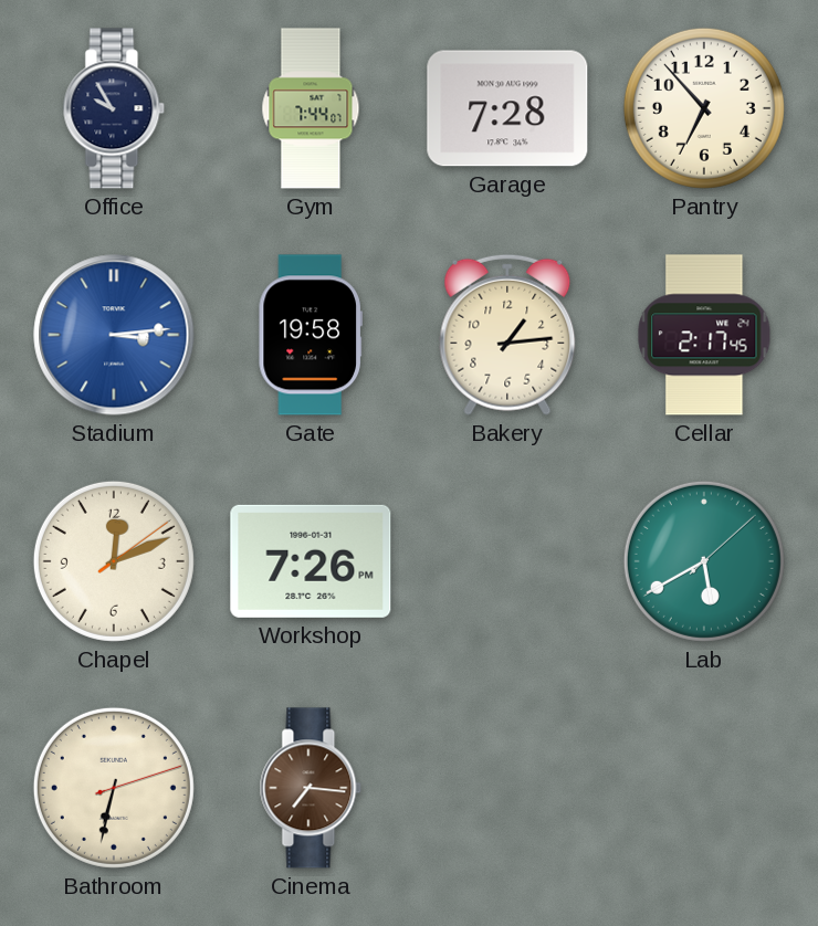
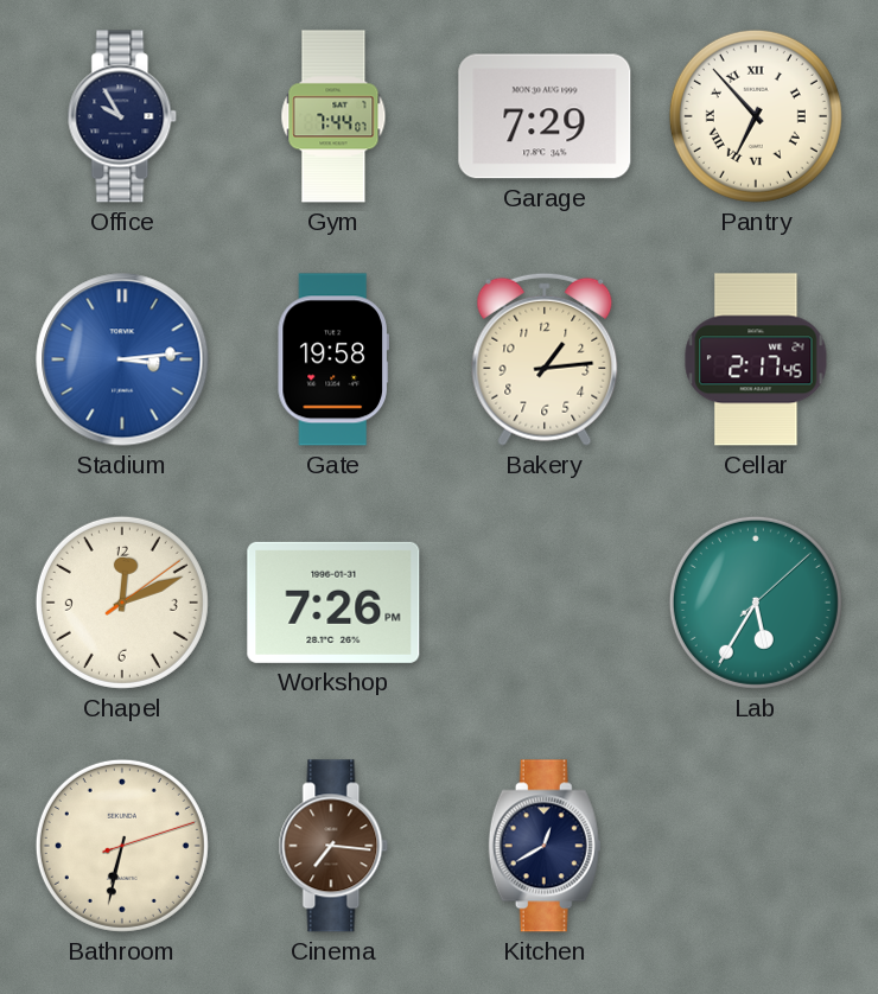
Garage: 7:28 -> 7:29
Pantry numerals: Arabic -> Roman
Lab: 5:40 -> 5:35
Kitchen: none -> 12:40
